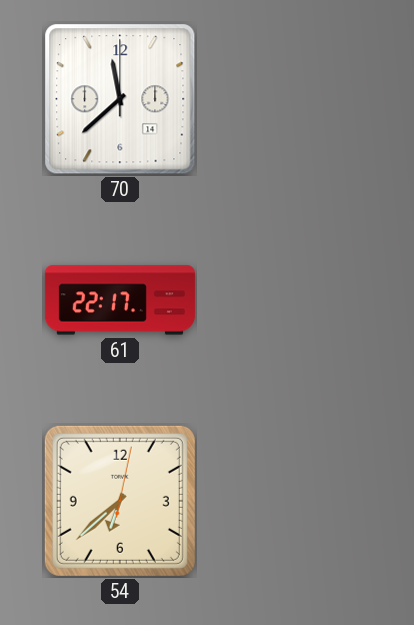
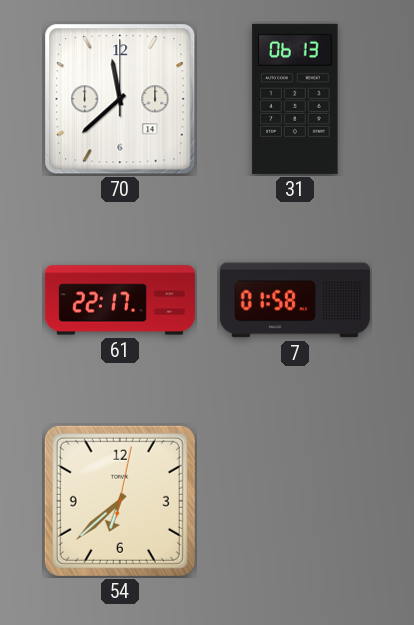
31: none -> 06:13
7: none -> 01:58
